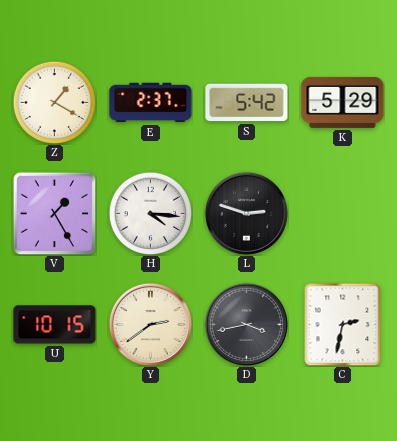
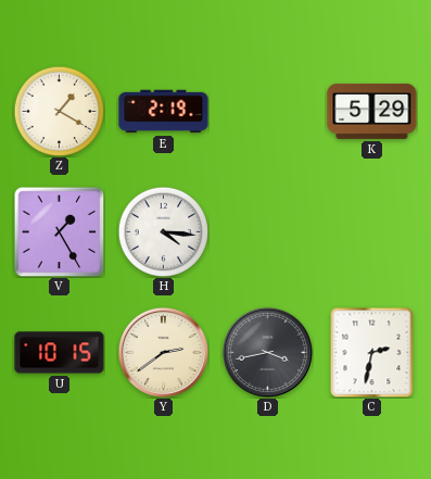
E: 2:37 -> 2:19
S: 5:42 -> none
L: 2:48 -> none
